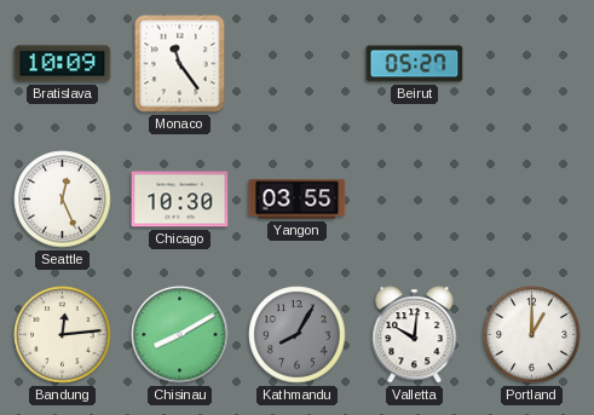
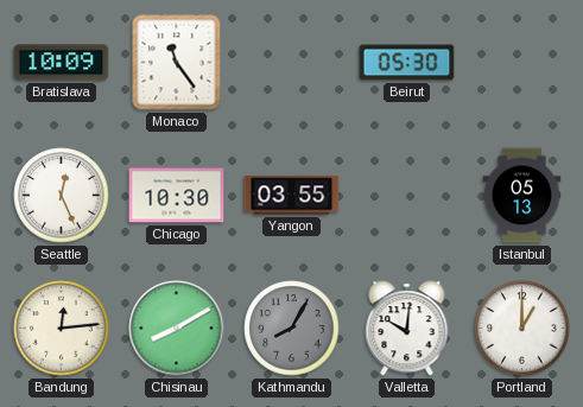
Beirut: 05:27 -> 05:30
Istanbul: none -> 05:13
